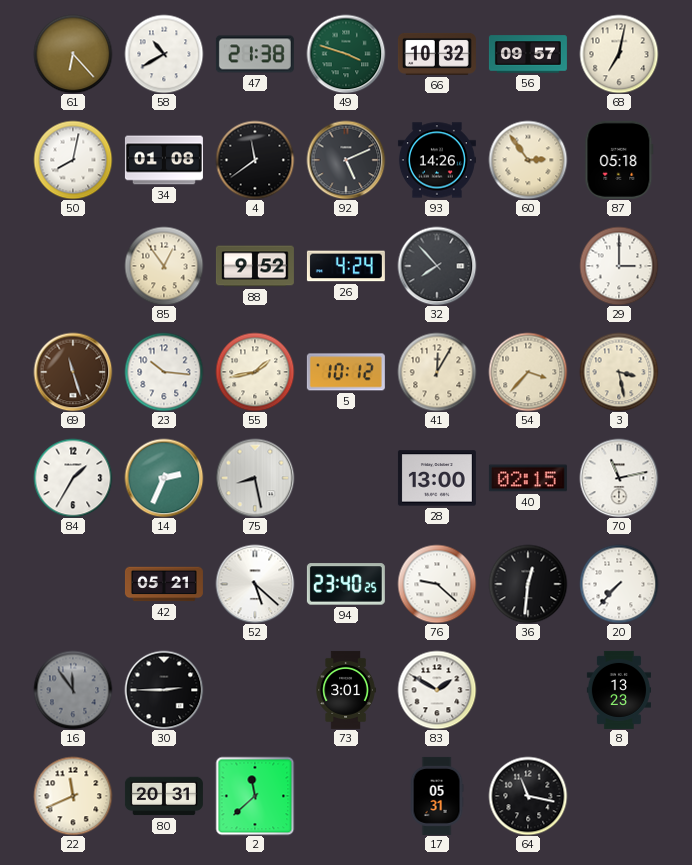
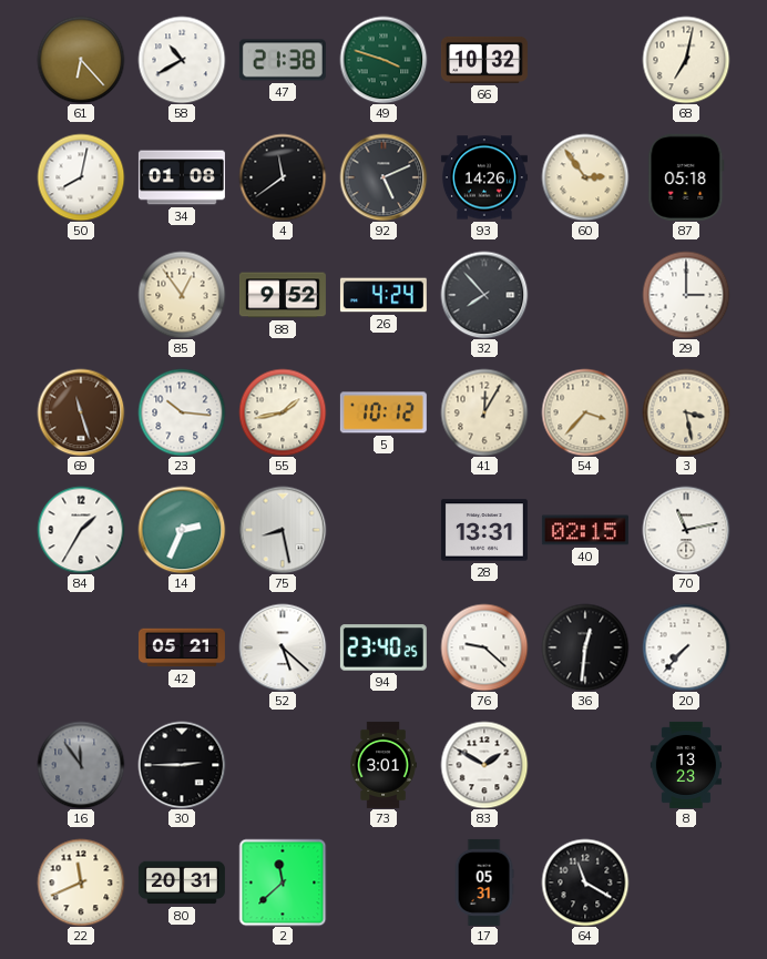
56: 09:57 -> none
28: 13:00 -> 13:31
64: 11:17 -> 11:20
